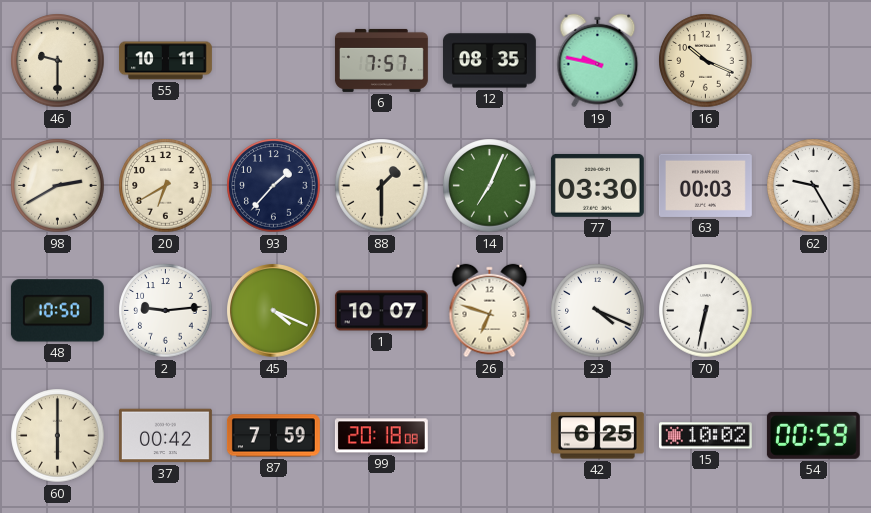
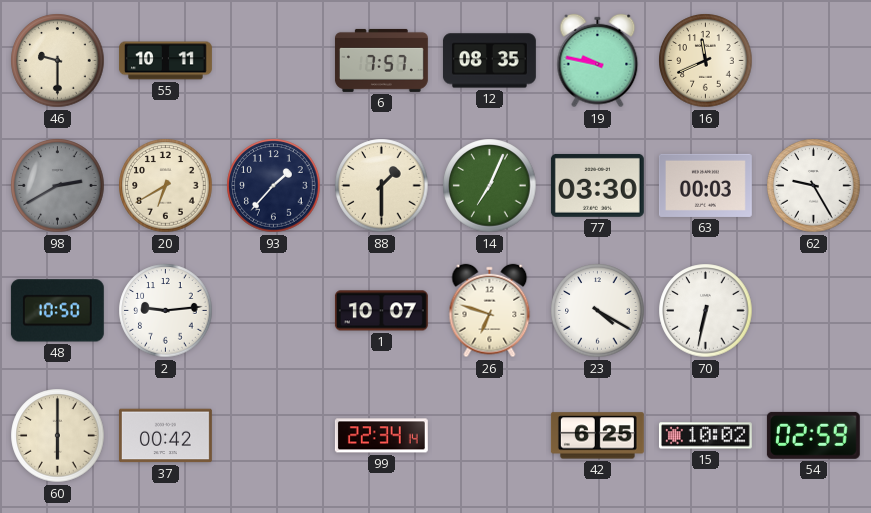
16: 10:19 -> 11:41
98 dial: cream -> grey
45: 4:19 -> none
23: 4:19 -> 4:20
87: 7:59 -> none
99: 20:18 -> 22:34
54: 00:59 -> 02:59
